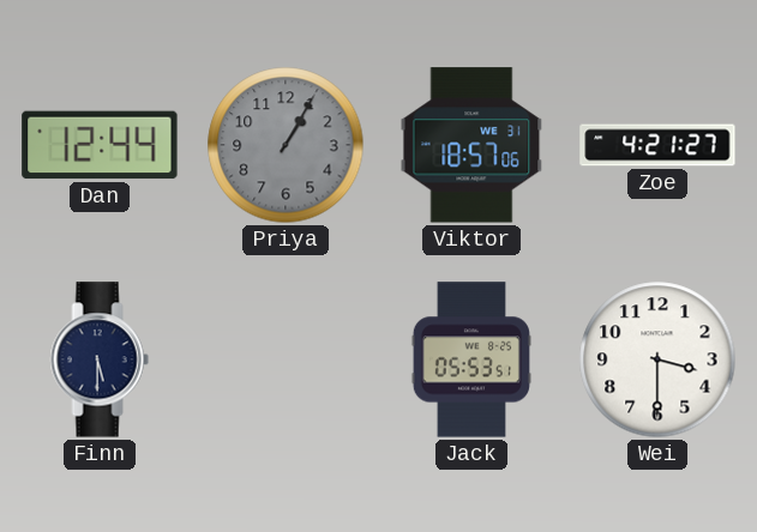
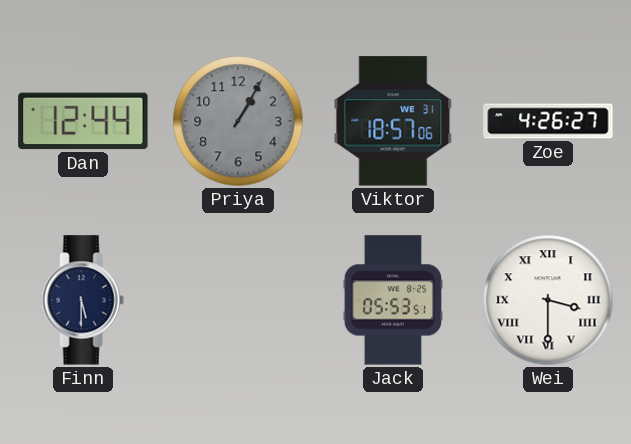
Zoe: 4:21 -> 4:26
Wei numerals: Arabic -> Roman
